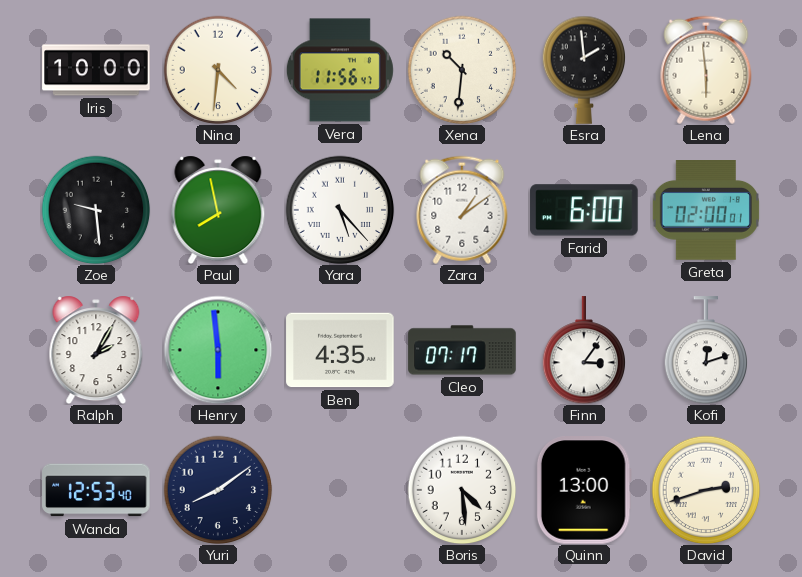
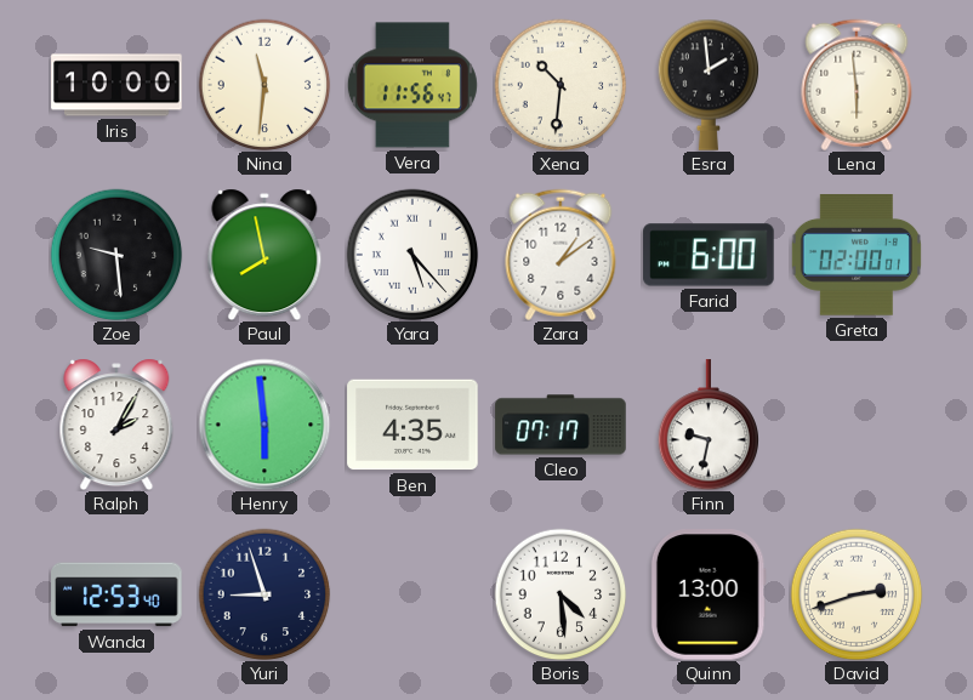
Nina: 4:31 -> 11:31
Finn: 3:06 -> 9:32
Kofi: 12:12 -> none
Yuri: 8:09 -> 8:57
